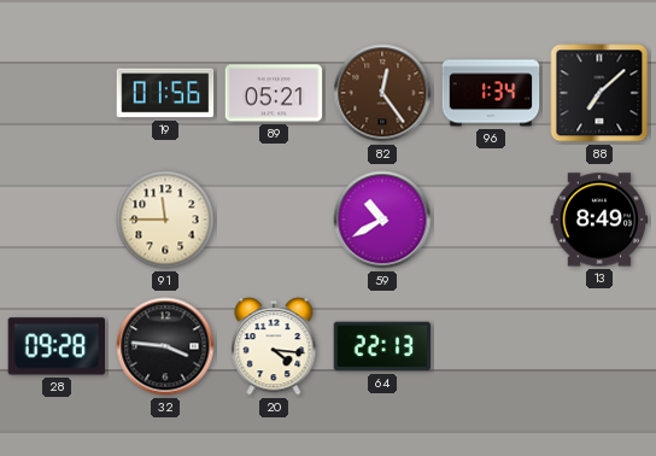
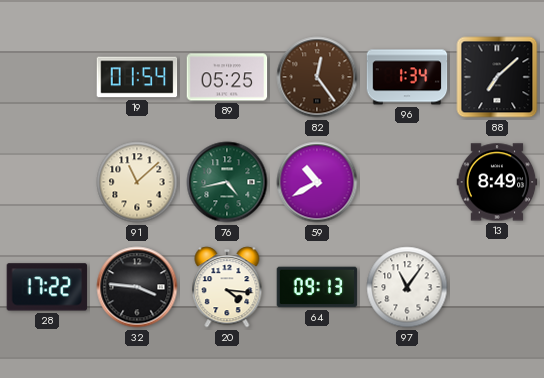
19: 01:56 -> 01:54
89: 05:21 -> 05:25
91: 11:45 -> 11:08
76: none -> 4:43
28: 09:28 -> 17:22
64: 22:13 -> 09:13
97: none -> 11:06
